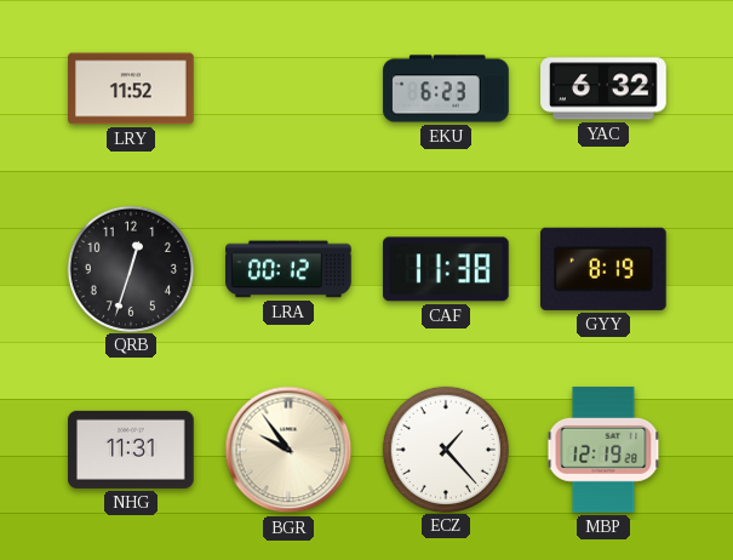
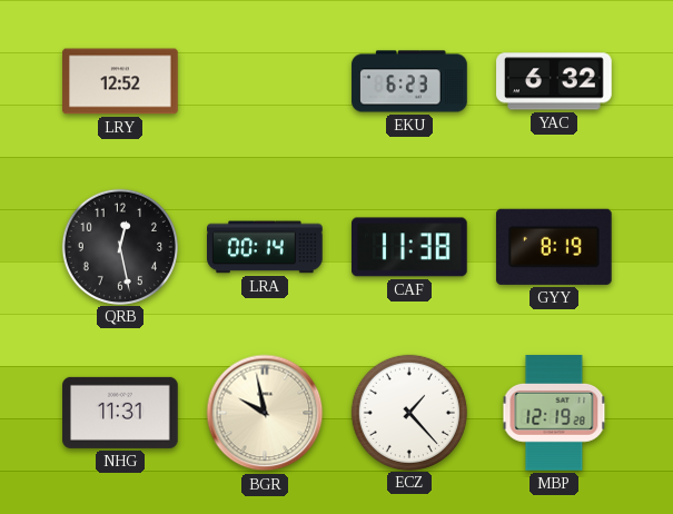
LRY: 11:52 -> 12:52
QRB: 12:33 -> 12:28
LRA: 00:12 -> 00:14
BGR: 9:54 -> 9:58
